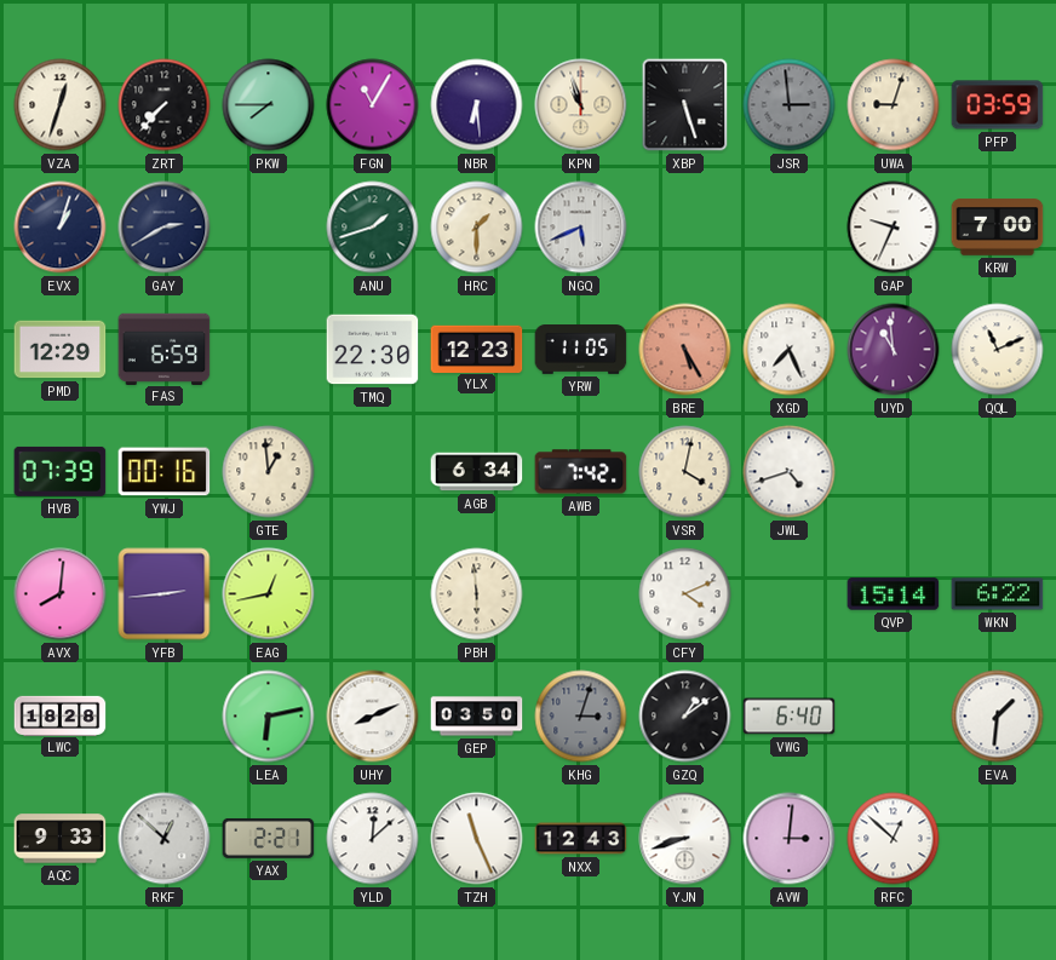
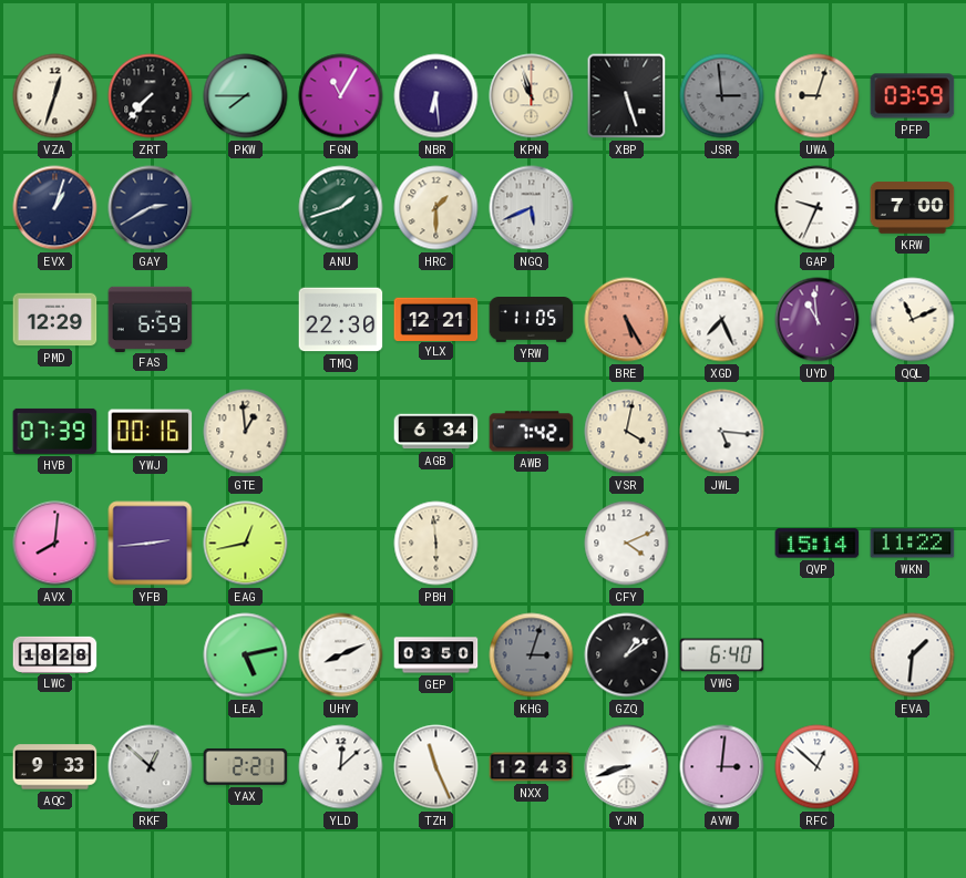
YLX: 12:23 -> 12:21
JWL: 4:42 -> 5:16
WKN: 6:22 -> 11:22
LEA: 6:13 -> 5:13
